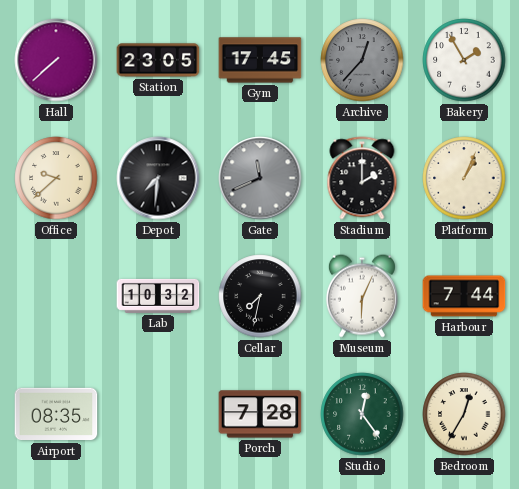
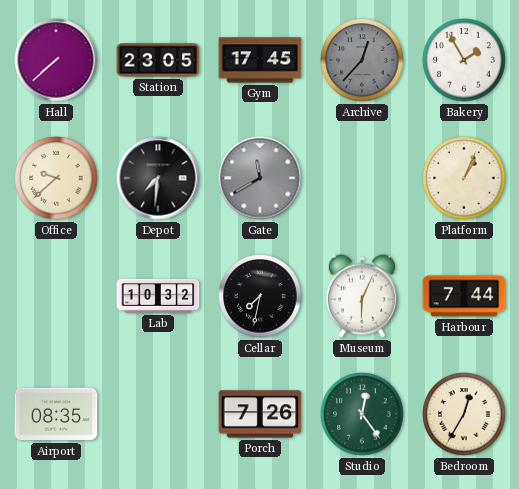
Gate: 11:41 -> 11:40
Stadium: 2:00 -> none
Porch: 7:28 -> 7:26
